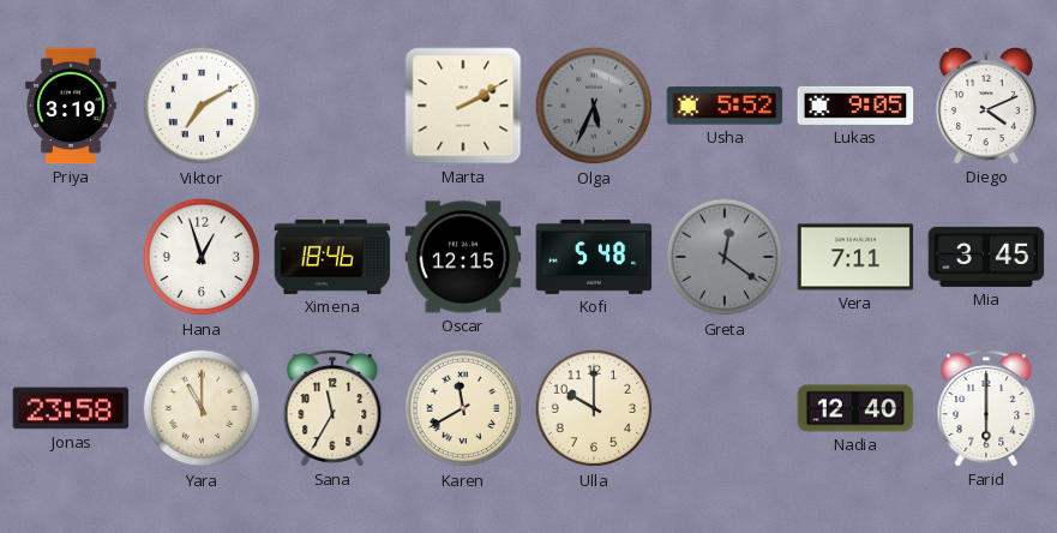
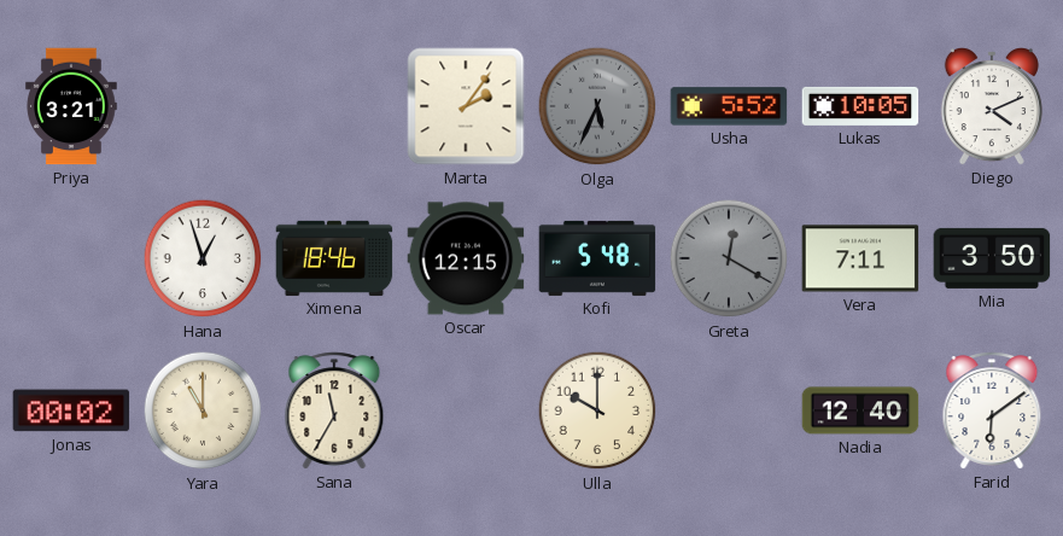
Priya: 3:19 -> 3:21
Viktor: 7:10 -> none
Marta: 2:10 -> 2:06
Lukas: 9:05 -> 10:05
Greta: 12:21 -> 12:20
Mia: 3:45 -> 3:50
Jonas: 23:58 -> 00:02
Karen: 11:40 -> none
Farid: 6:00 -> 6:09
